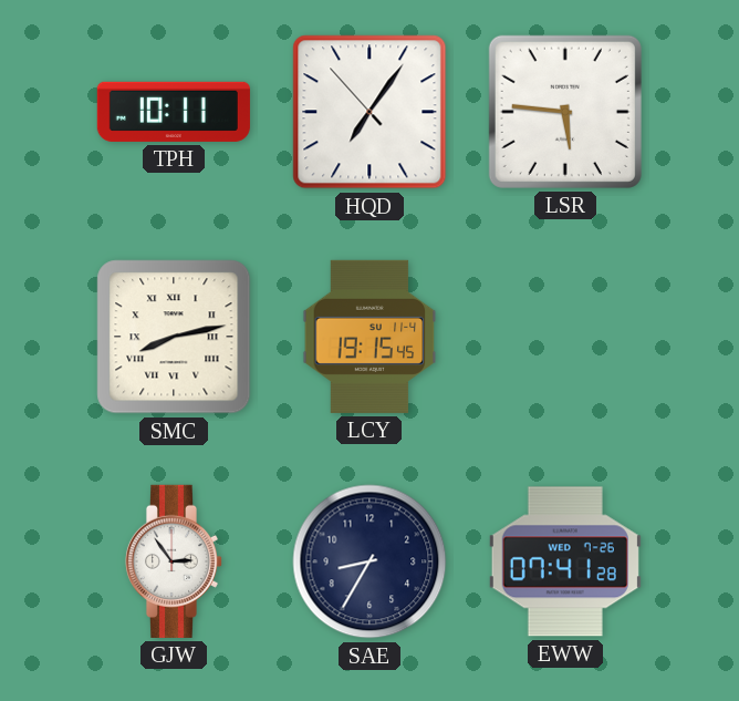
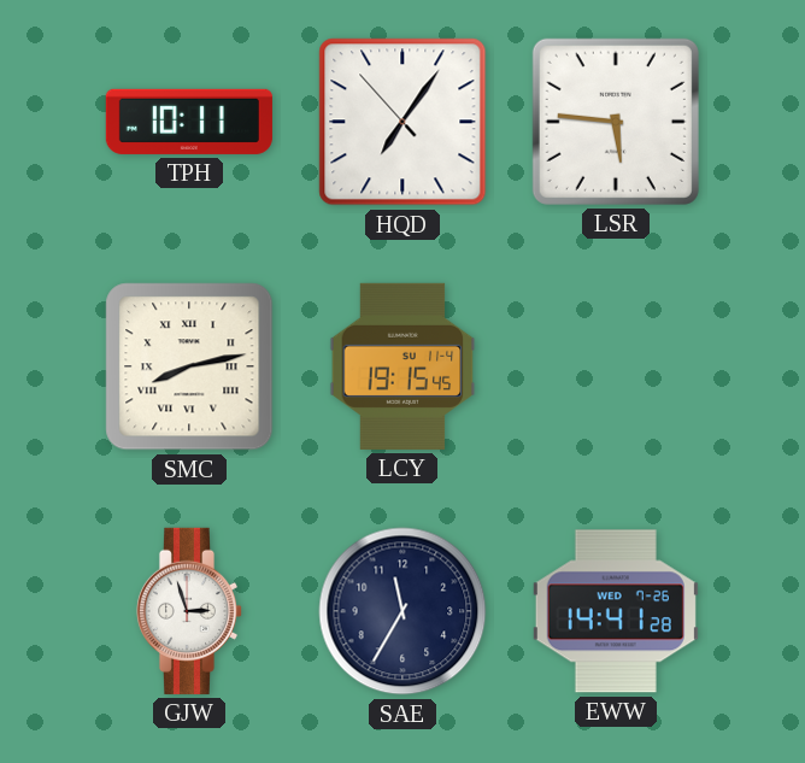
GJW: 2:54 -> 2:57
SAE: 8:35 -> 11:35
EWW: 07:41 -> 14:41
